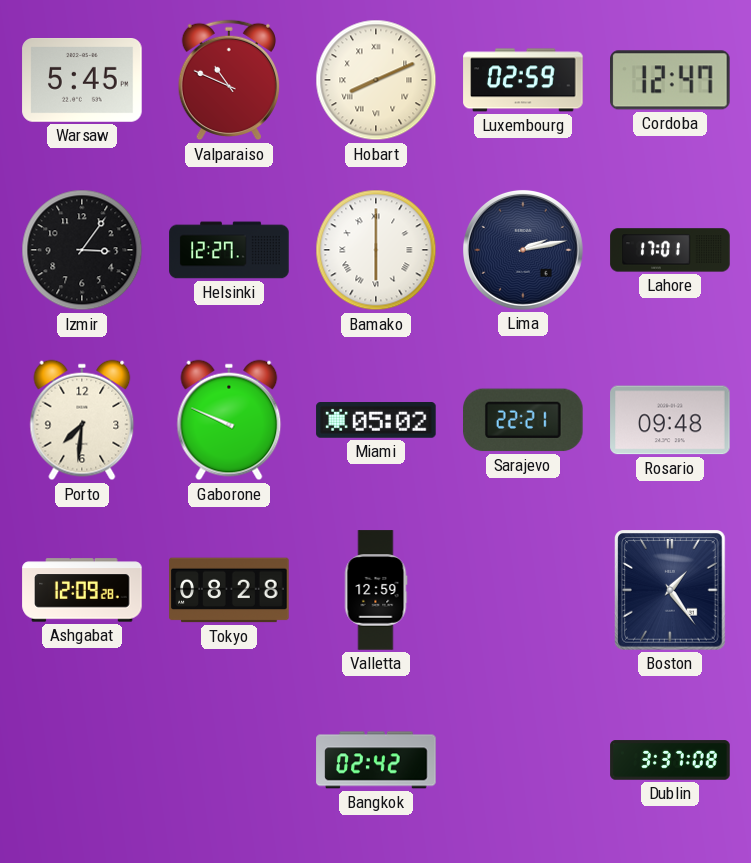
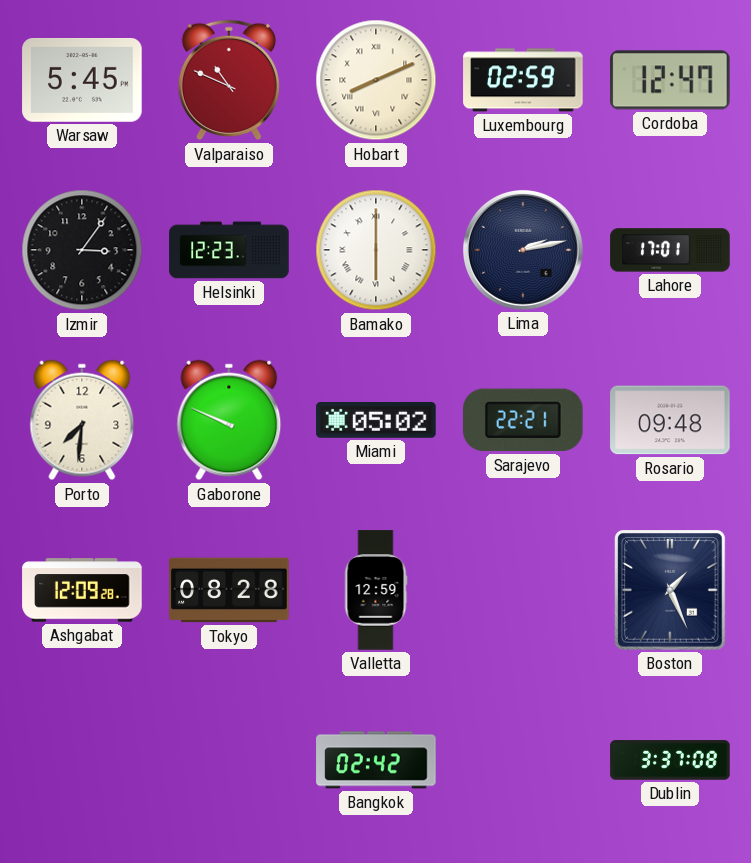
Helsinki: 12:27 -> 12:23
Boston: 1:24 -> 1:26
